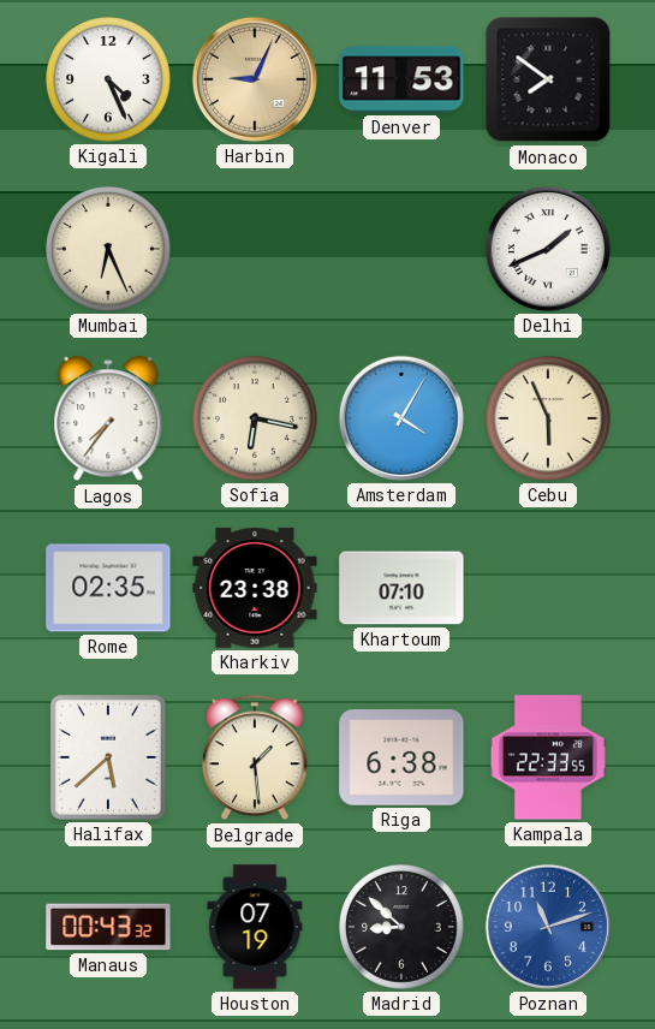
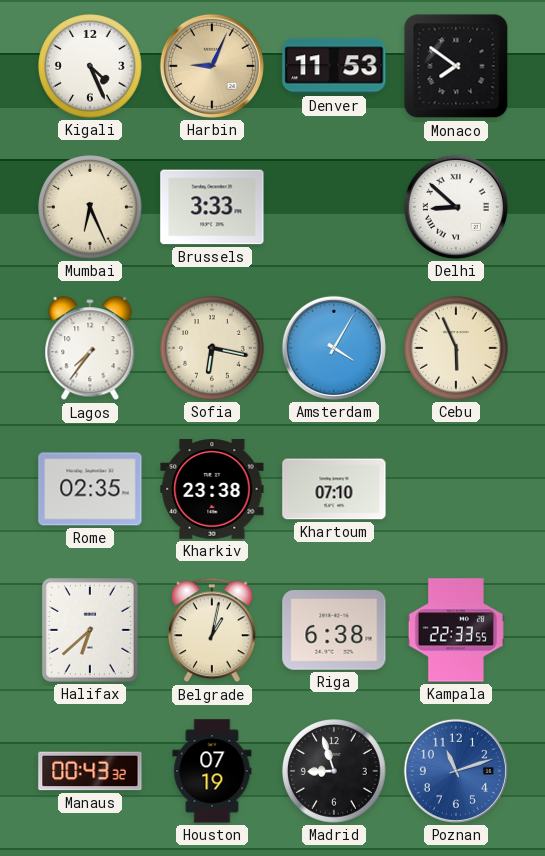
Brussels: none -> 3:33
Delhi: 1:41 -> 8:52
Halifax: 5:38 -> 6:38
Belgrade: 1:29 -> 1:02
Madrid: 8:52 -> 8:57
